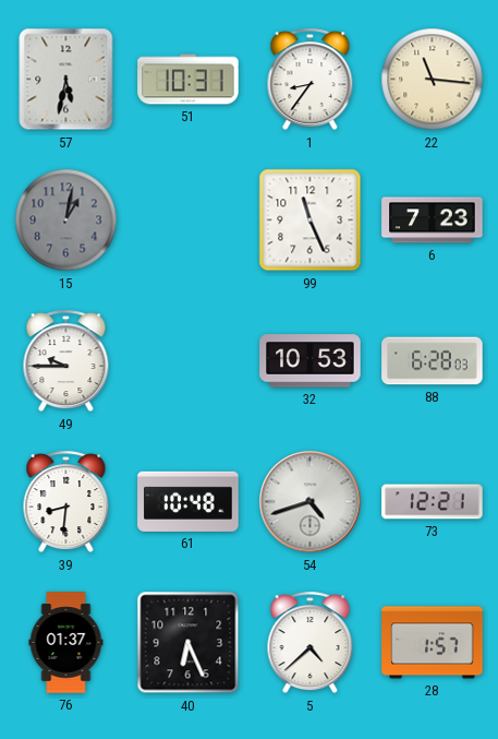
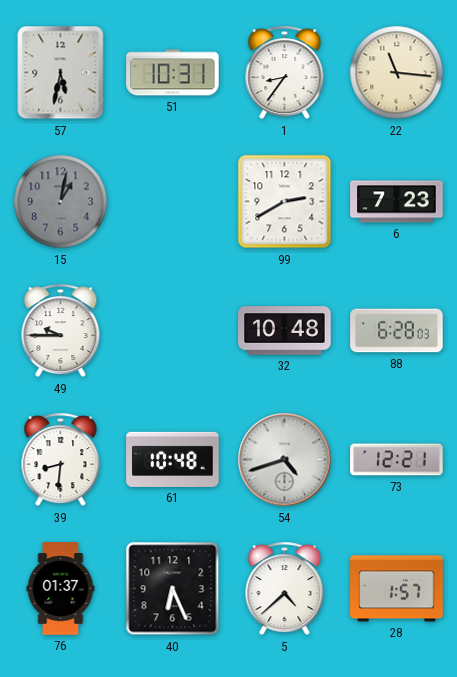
99: 11:26 -> 2:40
32: 10:53 -> 10:48
